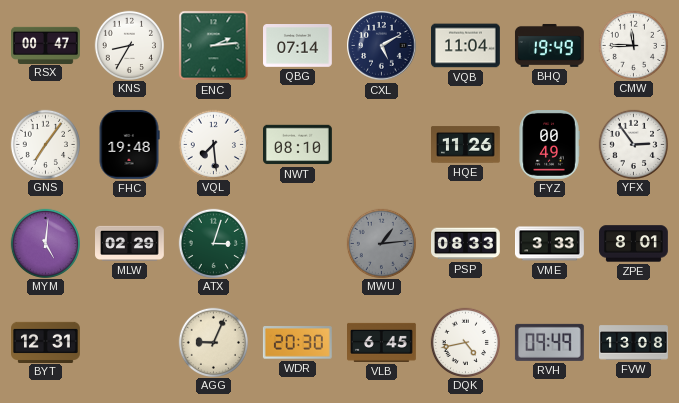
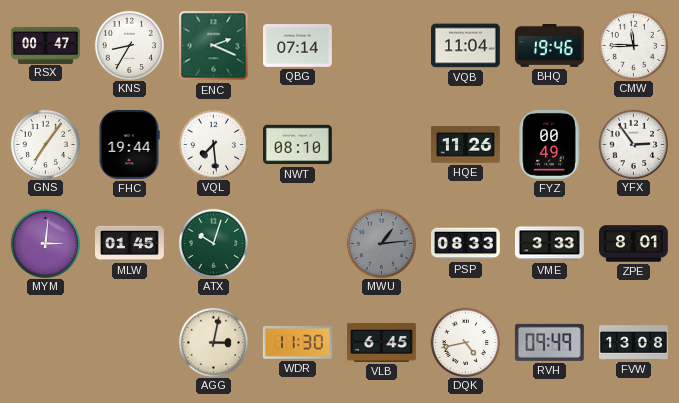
ENC: 2:14 -> 2:19
CXL: 5:10 -> none
BHQ: 19:49 -> 19:46
FHC: 19:48 -> 19:44
MYM: 5:01 -> 3:01
MLW: 02:29 -> 01:45
ATX: 3:03 -> 10:03
BYT: 12:31 -> none
AGG: 9:04 -> 3:02
WDR: 20:30 -> 11:30
